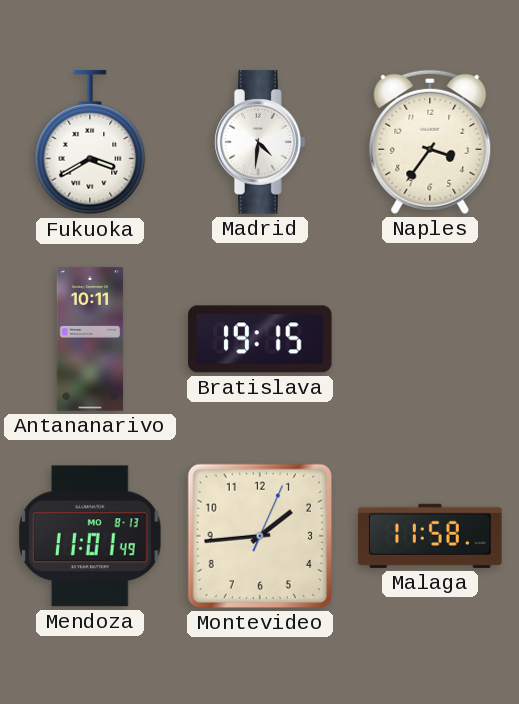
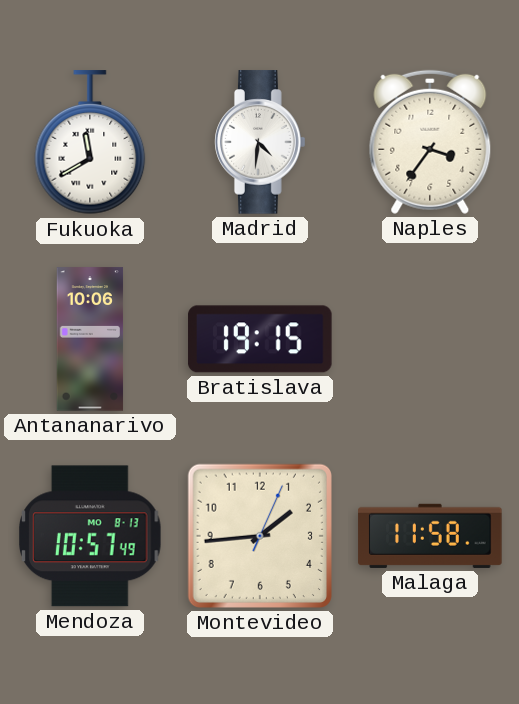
Fukuoka: 3:40 -> 11:40
Antananarivo: 10:11 -> 10:06
Mendoza: 11:01 -> 10:57
